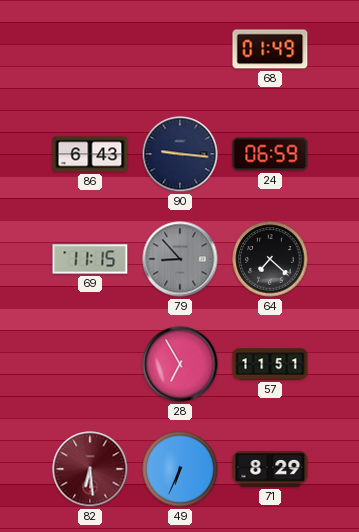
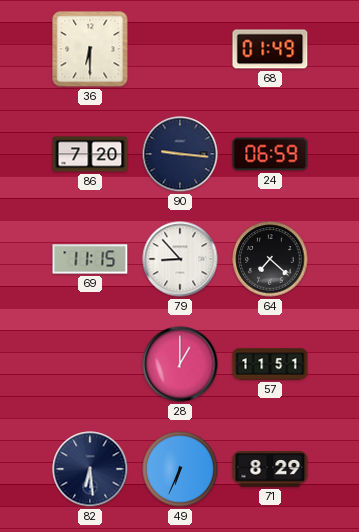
36: none -> 6:30
86: 6:43 -> 7:20
79 dial: grey -> white
28: 6:55 -> 1:00
82 dial: burgundy -> navy
